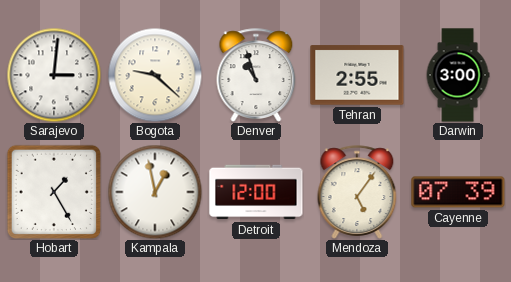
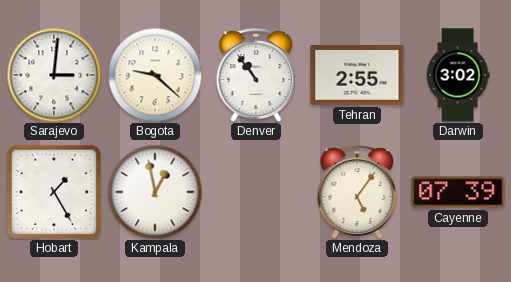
Denver: 10:57 -> 10:54
Darwin: 3:00 -> 3:02
Detroit: 12:00 -> none
